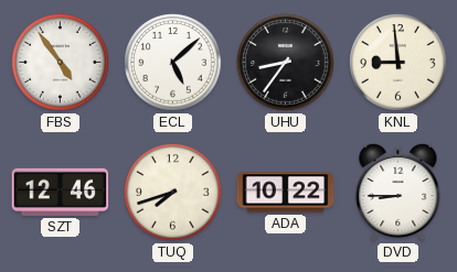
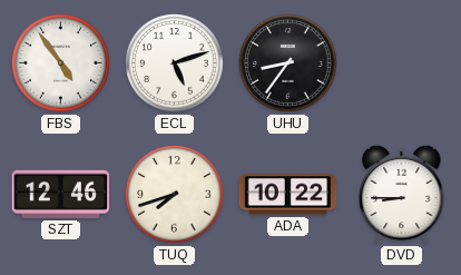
ECL: 5:08 -> 5:12
KNL: 8:59 -> none
